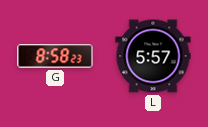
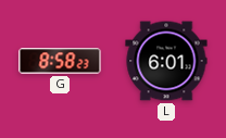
L: 5:57 -> 6:01
